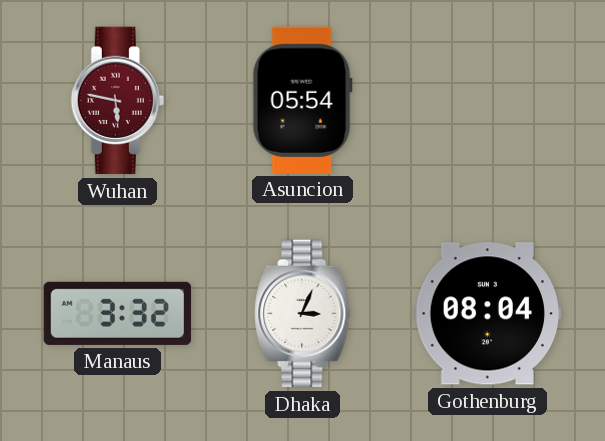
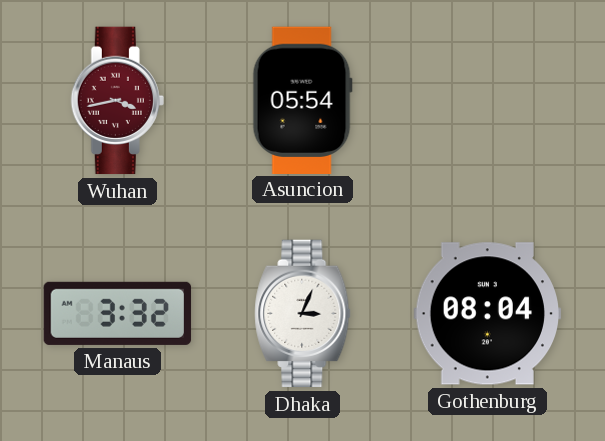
Wuhan: 5:47 -> 3:43
